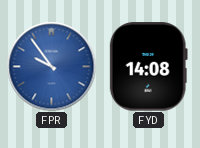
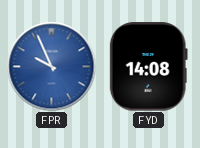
FPR: 9:54 -> 9:56
